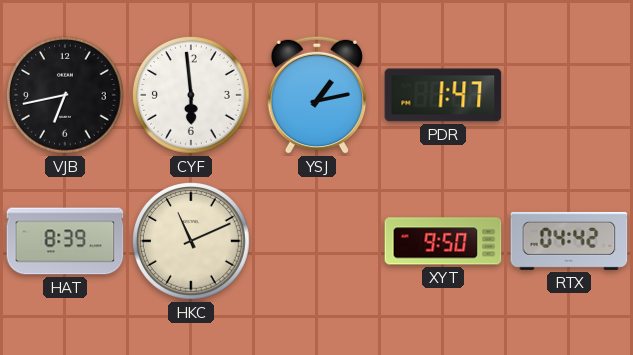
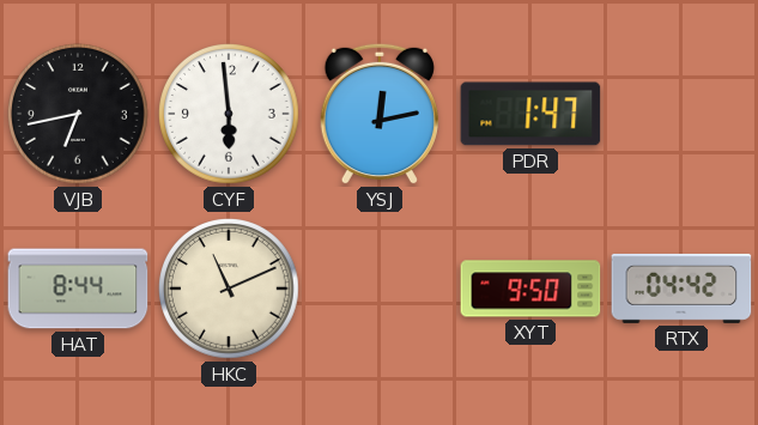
YSJ: 1:13 -> 12:13
HAT: 8:39 -> 8:44
